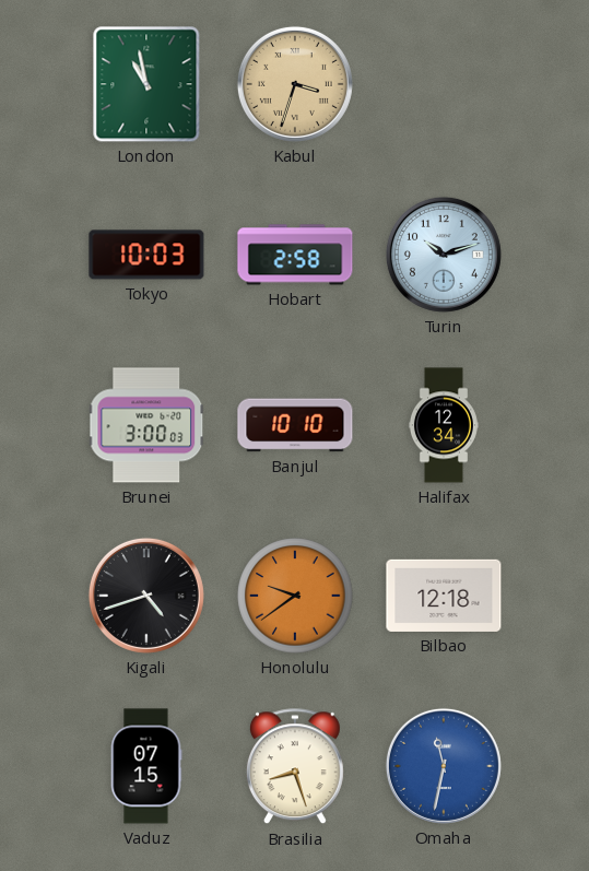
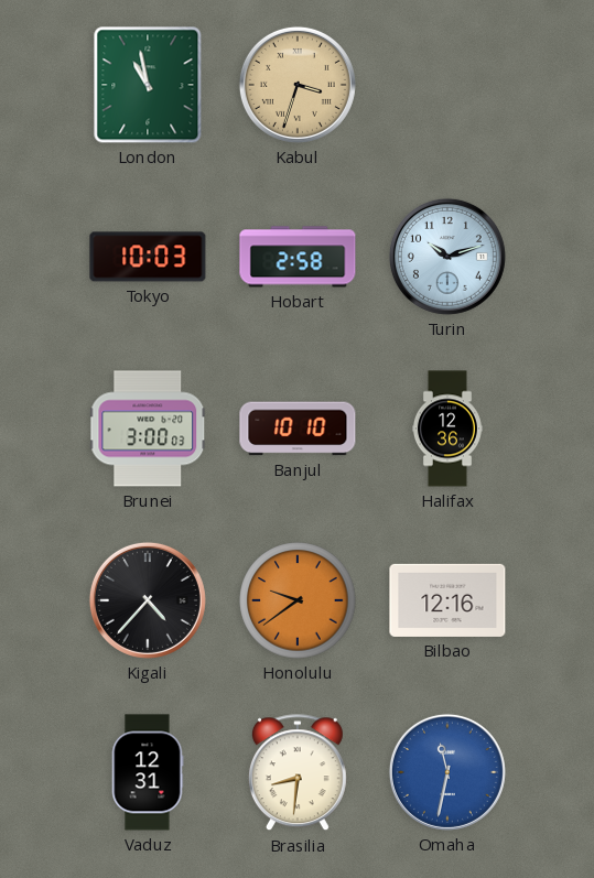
Halifax: 12:34 -> 12:36
Kigali: 4:42 -> 4:37
Bilbao: 12:18 -> 12:16
Vaduz: 07:15 -> 12:31
Brasilia: 8:27 -> 8:31
